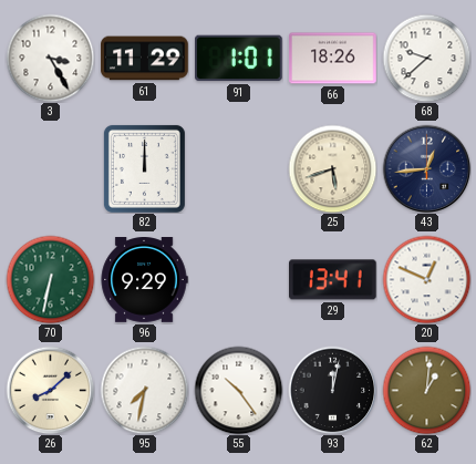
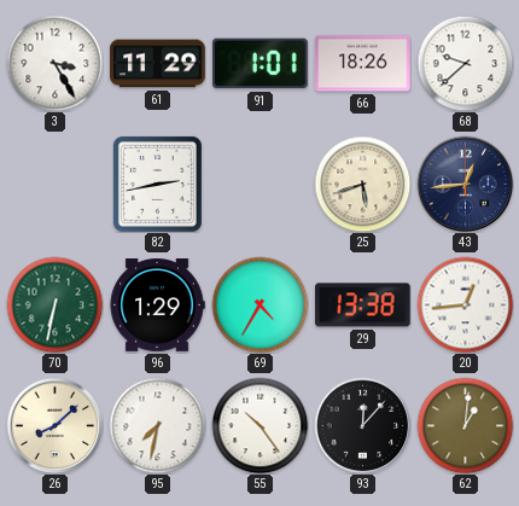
82: 12:00 -> 2:43
96: 9:29 -> 1:29
69: none -> 4:35
29: 13:41 -> 13:38
20: 12:49 -> 12:44
93: 12:02 -> 12:07
